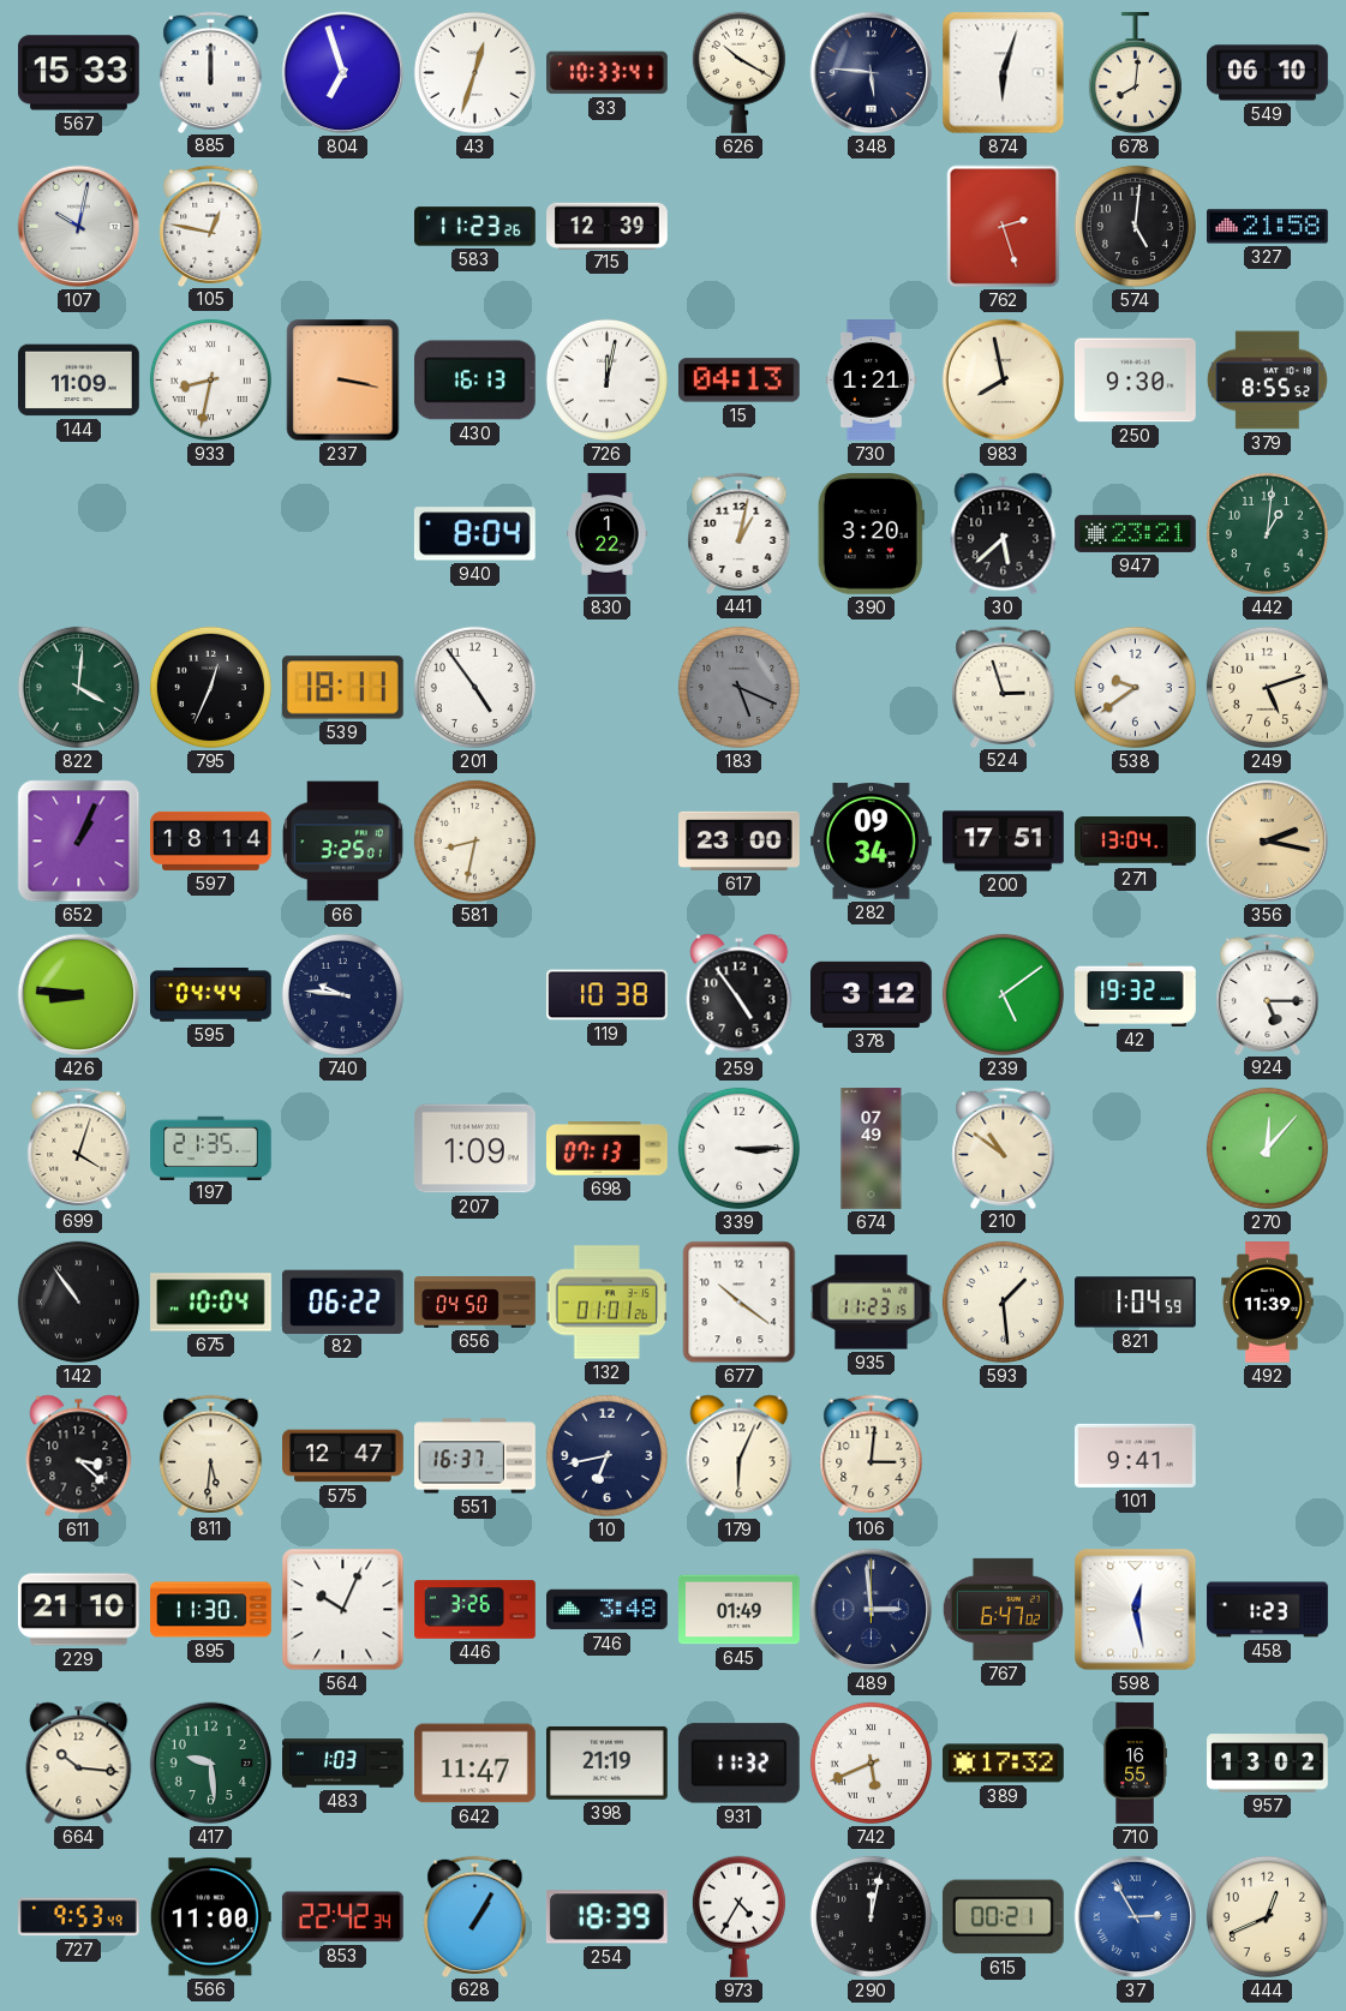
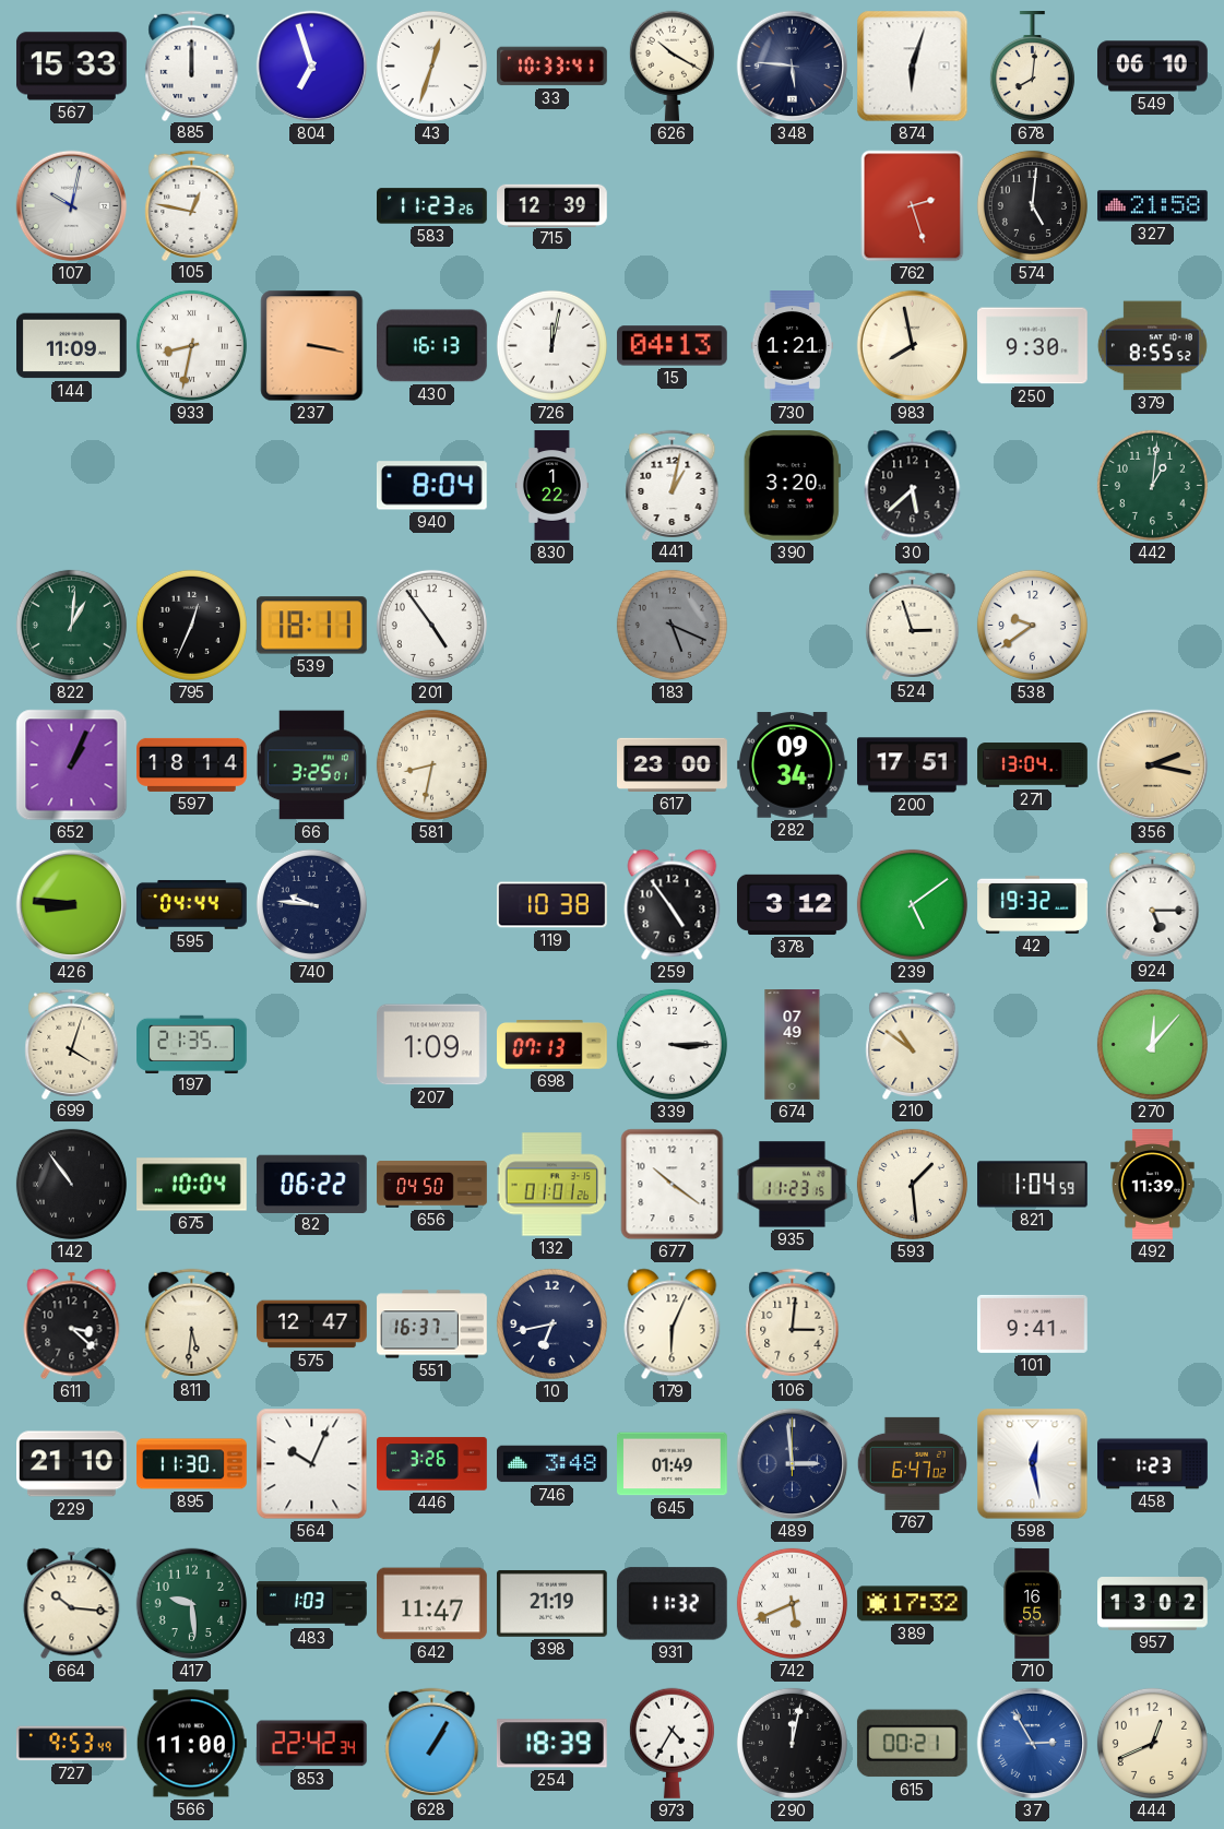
947: 23:21 -> none
822: 4:01 -> 1:01
249: 5:12 -> none
